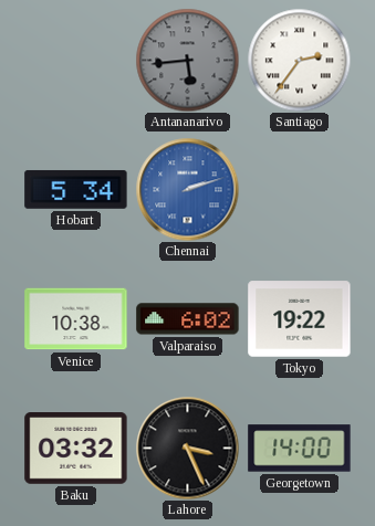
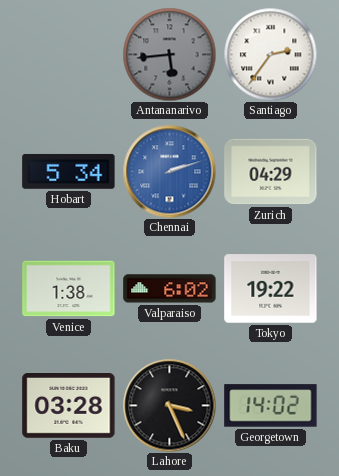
Zurich: none -> 04:29
Venice: 10:38 -> 1:38
Baku: 03:32 -> 03:28
Georgetown: 14:00 -> 14:02
